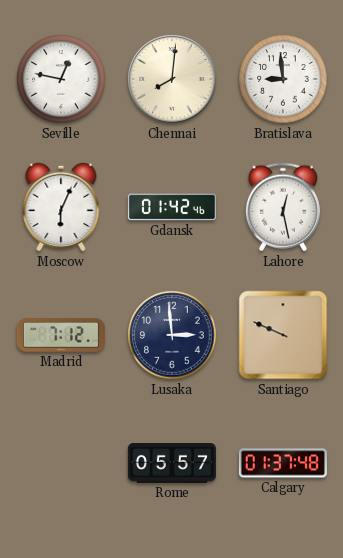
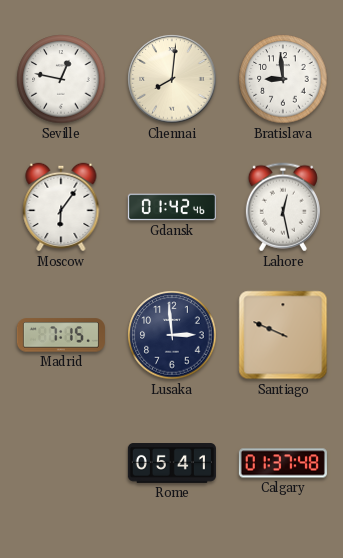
Moscow: 6:04 -> 6:06
Madrid: 7:12 -> 7:15
Rome: 05:57 -> 05:41
